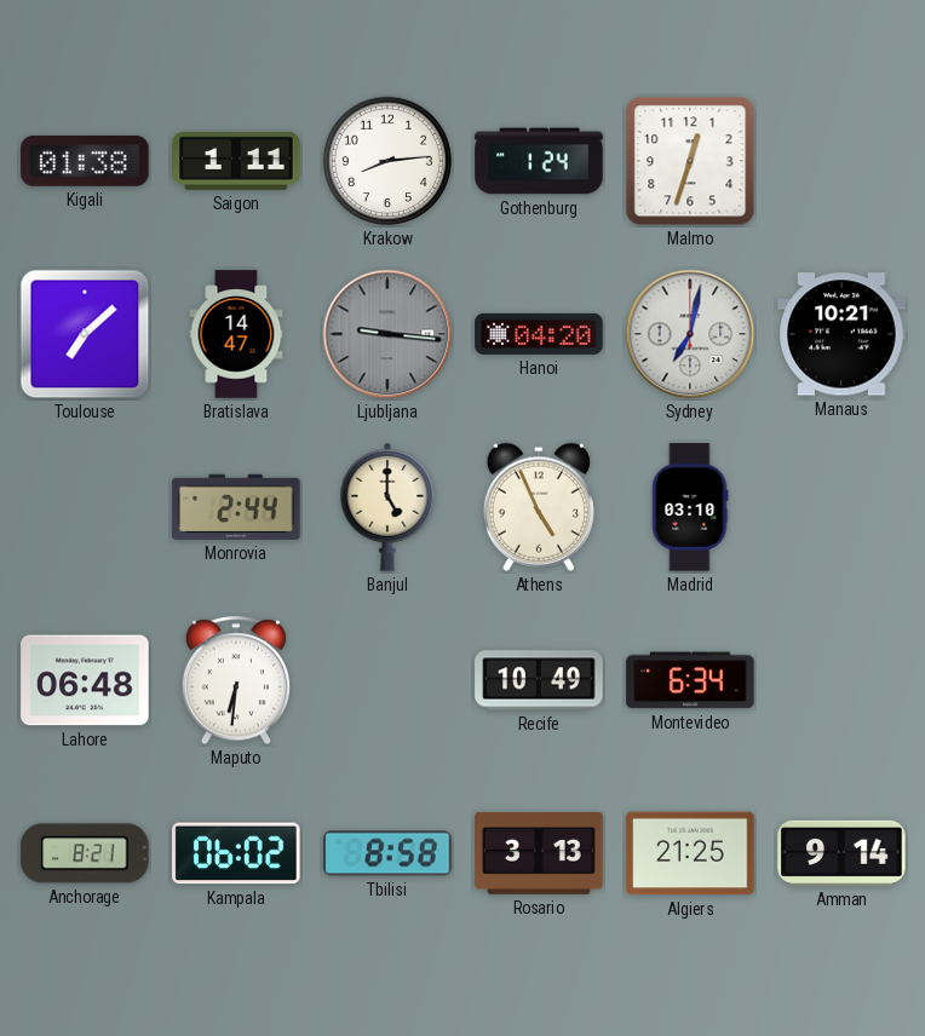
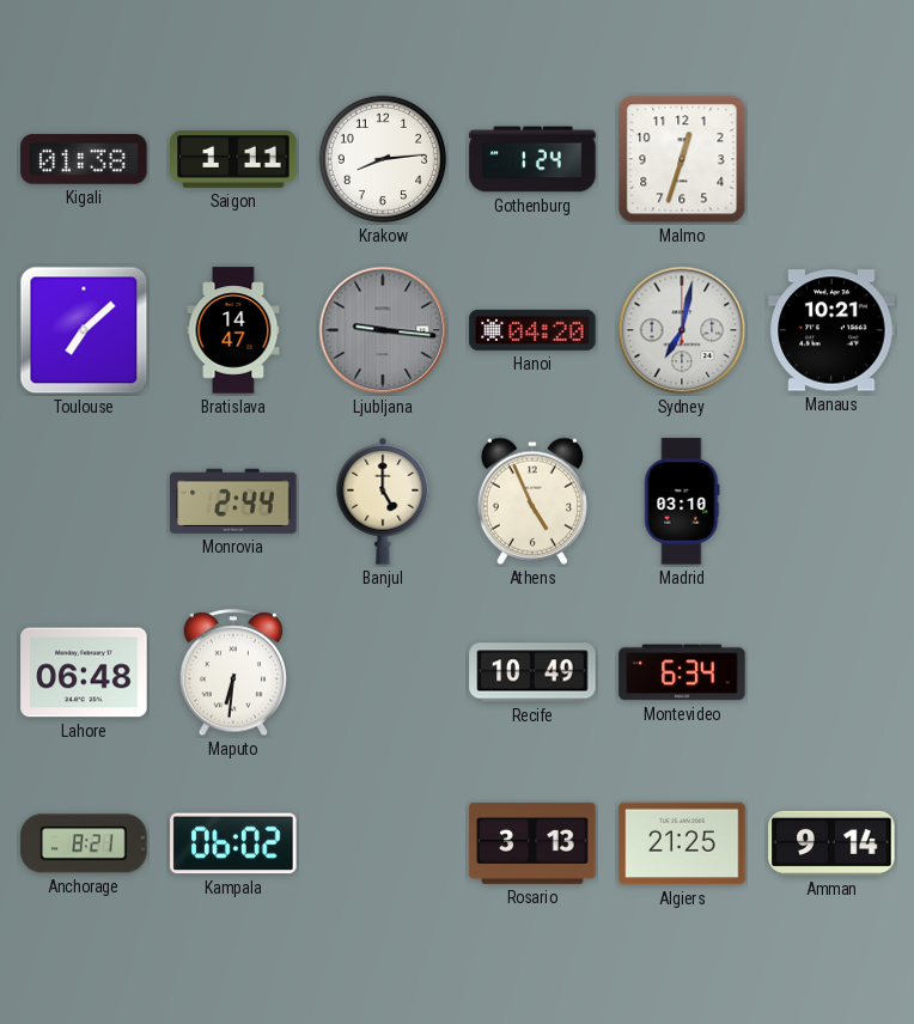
Tbilisi: 8:58 -> none
